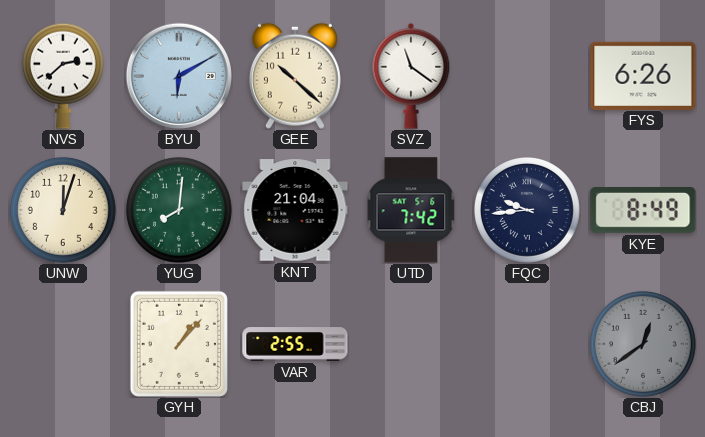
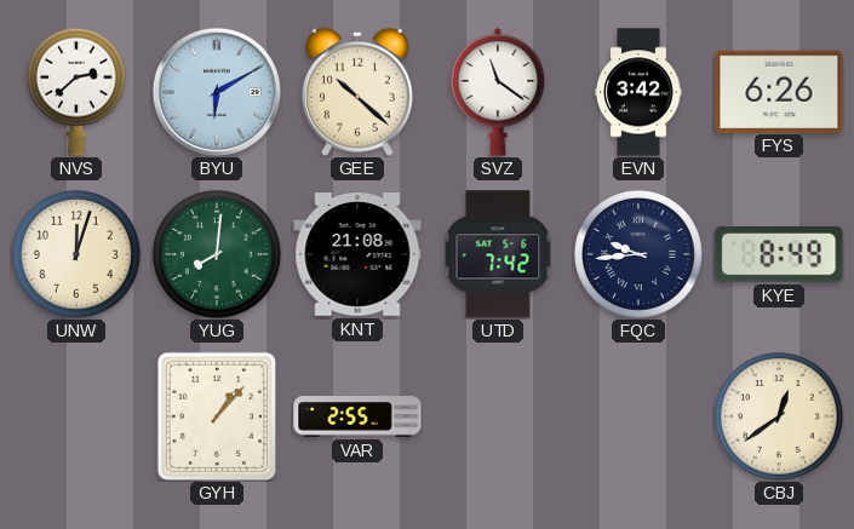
EVN: none -> 3:42
KNT: 21:04 -> 21:08
CBJ dial: grey -> cream
